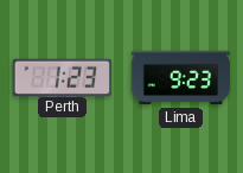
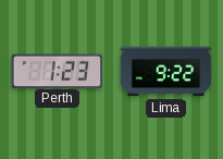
Lima: 9:23 -> 9:22
